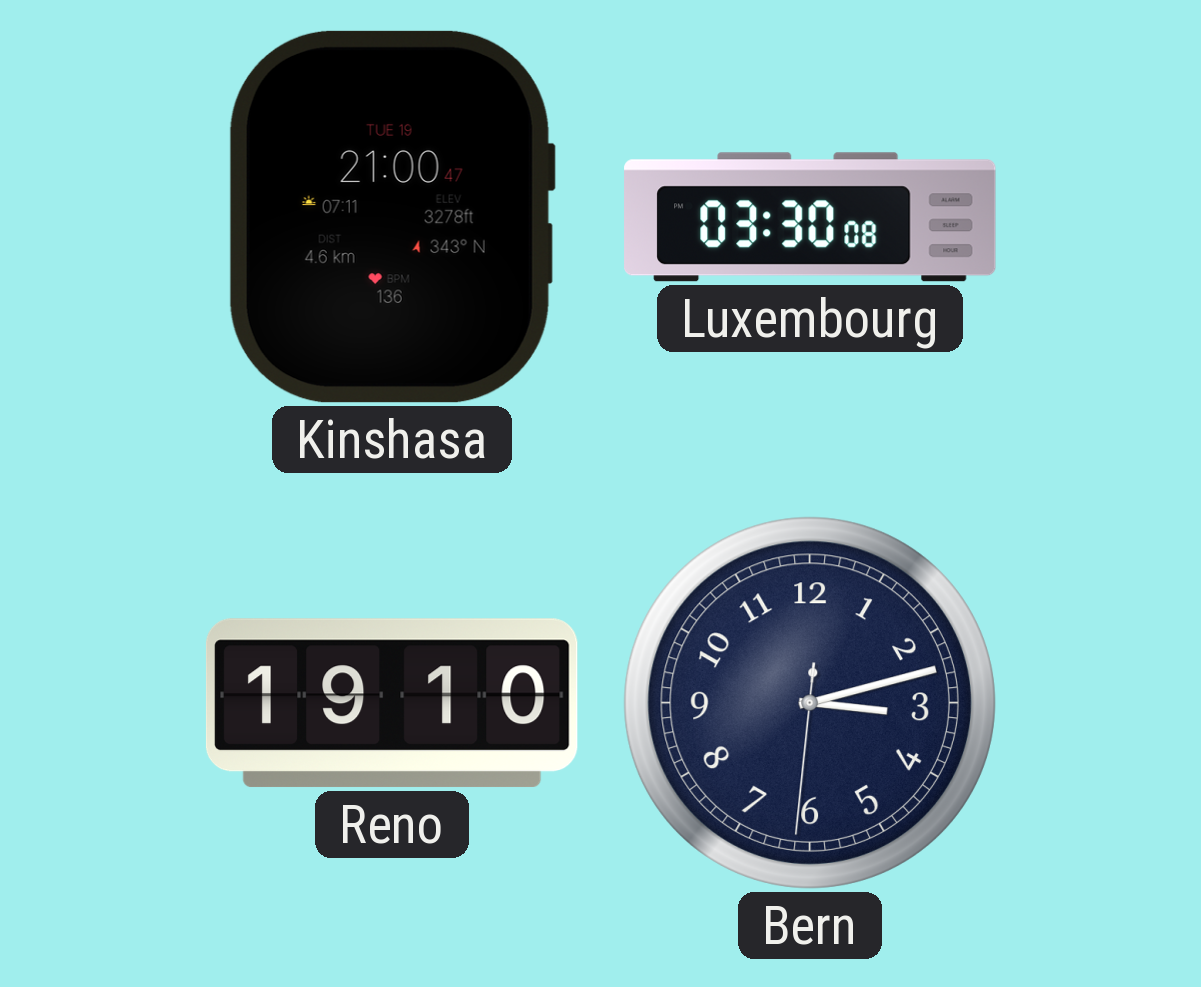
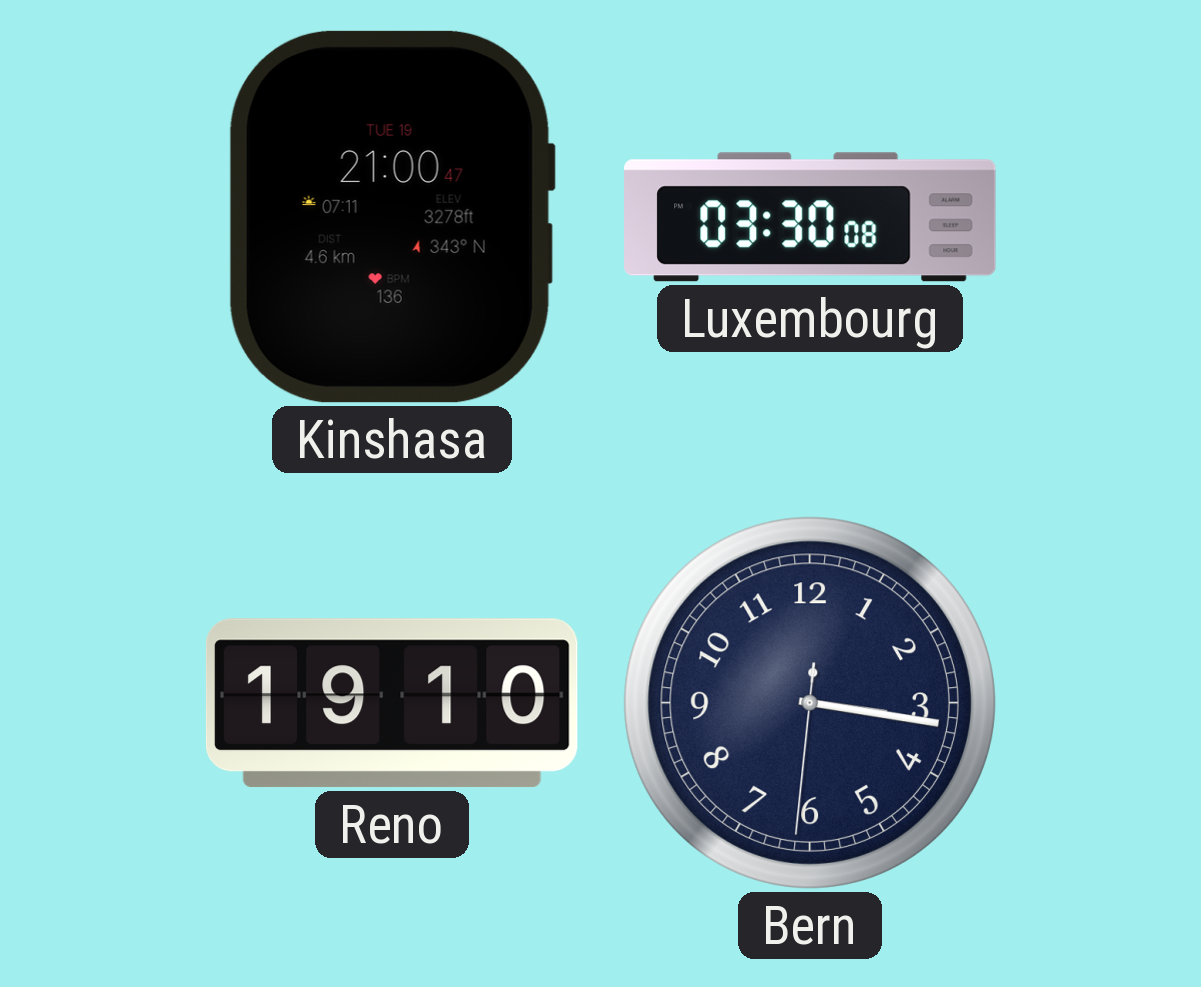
Bern: 3:12 -> 3:16
